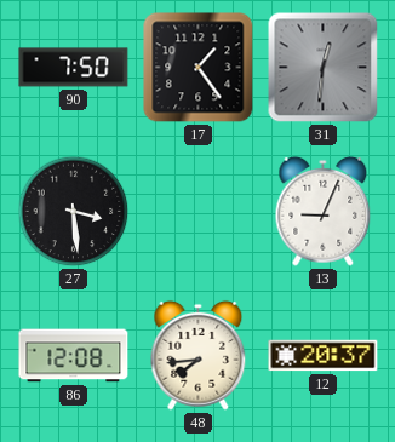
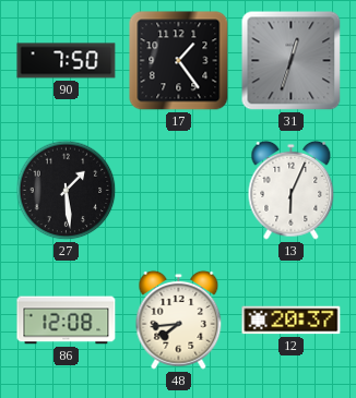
31: 12:31 -> 12:33
27: 3:29 -> 1:29
13: 9:04 -> 6:04
